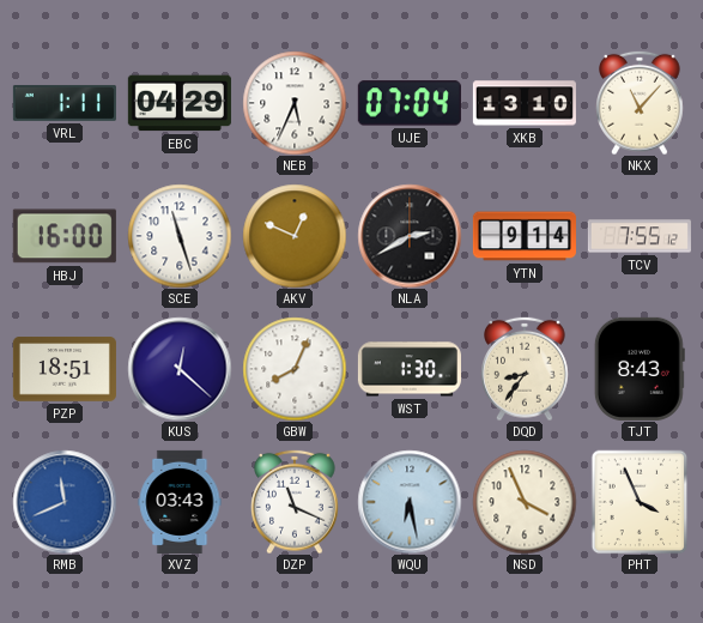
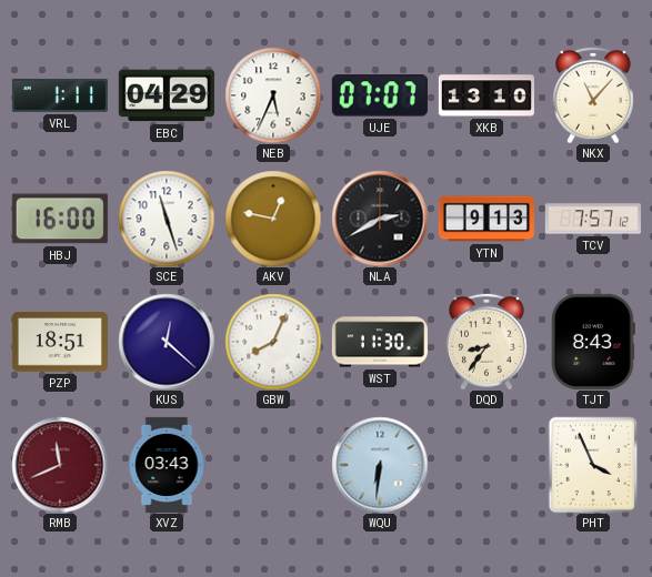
UJE: 07:04 -> 07:07
AKV: 12:49 -> 12:47
YTN: 9:14 -> 9:13
TCV: 7:55 -> 7:57
WST: 1:30 -> 11:30
RMB dial: blue -> burgundy
DZP: 11:19 -> none
WQU: 6:28 -> 6:31
NSD: 3:56 -> none
